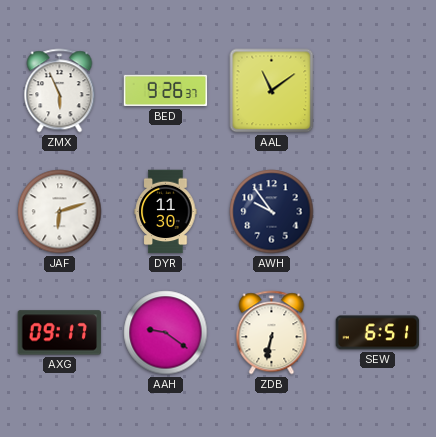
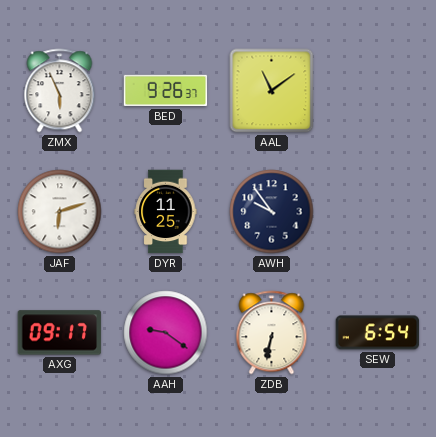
DYR: 11:30 -> 11:25
SEW: 6:51 -> 6:54
